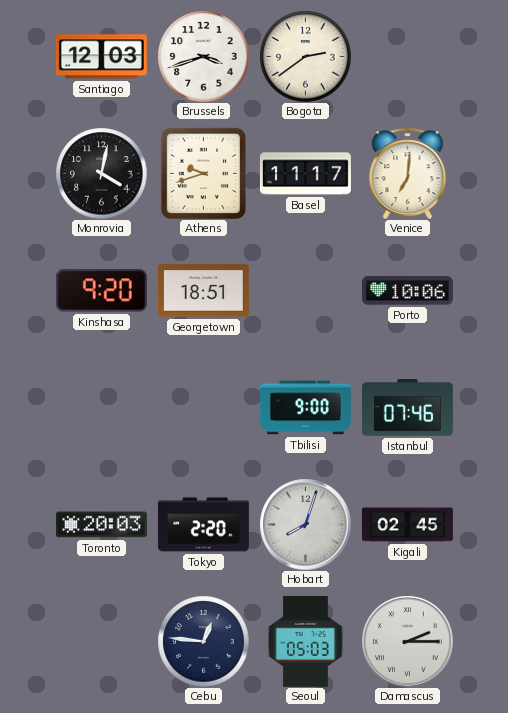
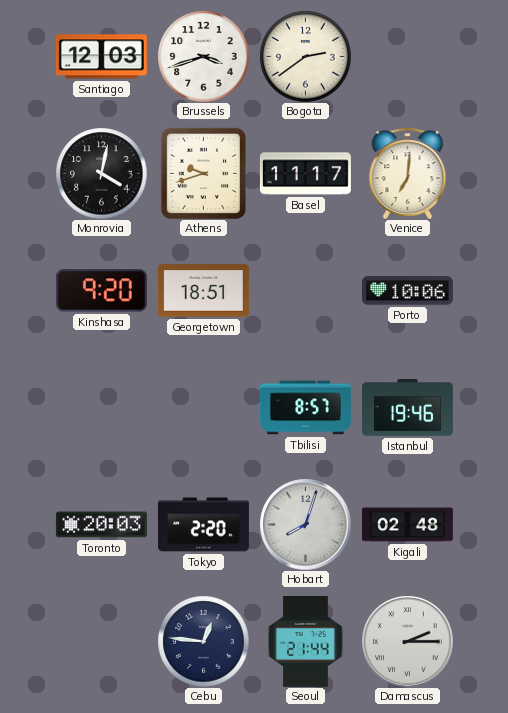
Tbilisi: 9:00 -> 8:57
Istanbul: 07:46 -> 19:46
Kigali: 02:45 -> 02:48
Seoul: 05:03 -> 21:44
